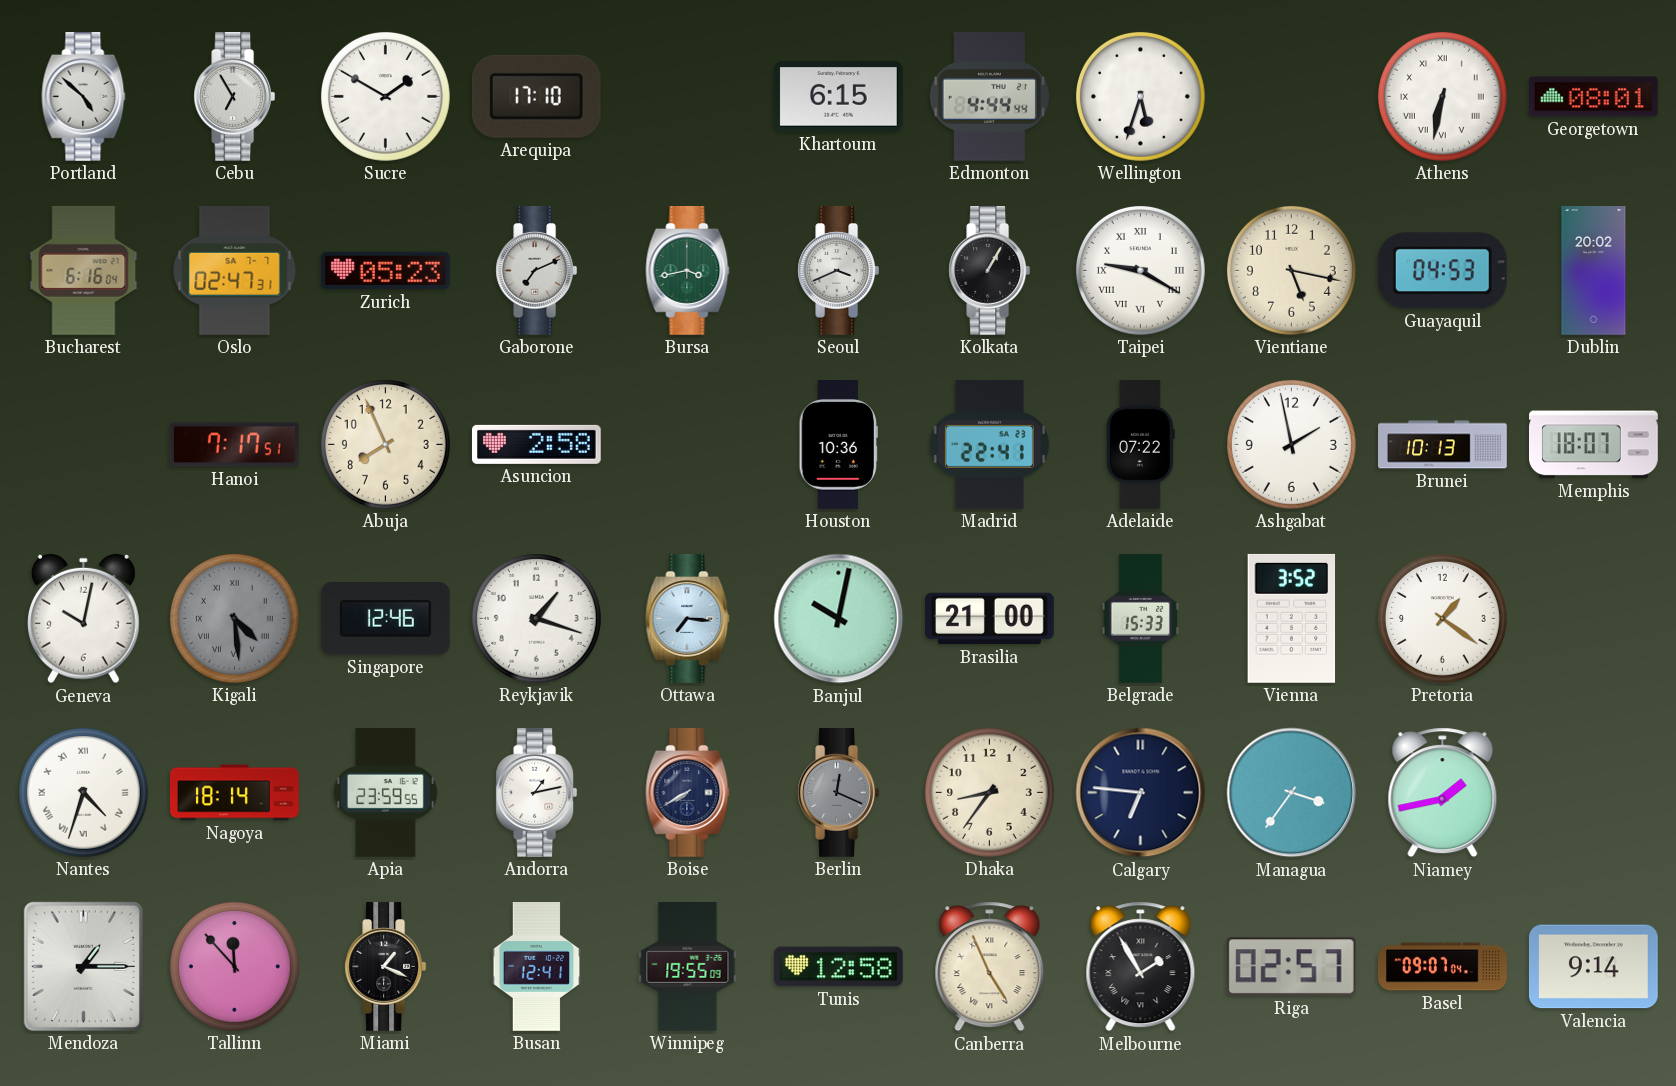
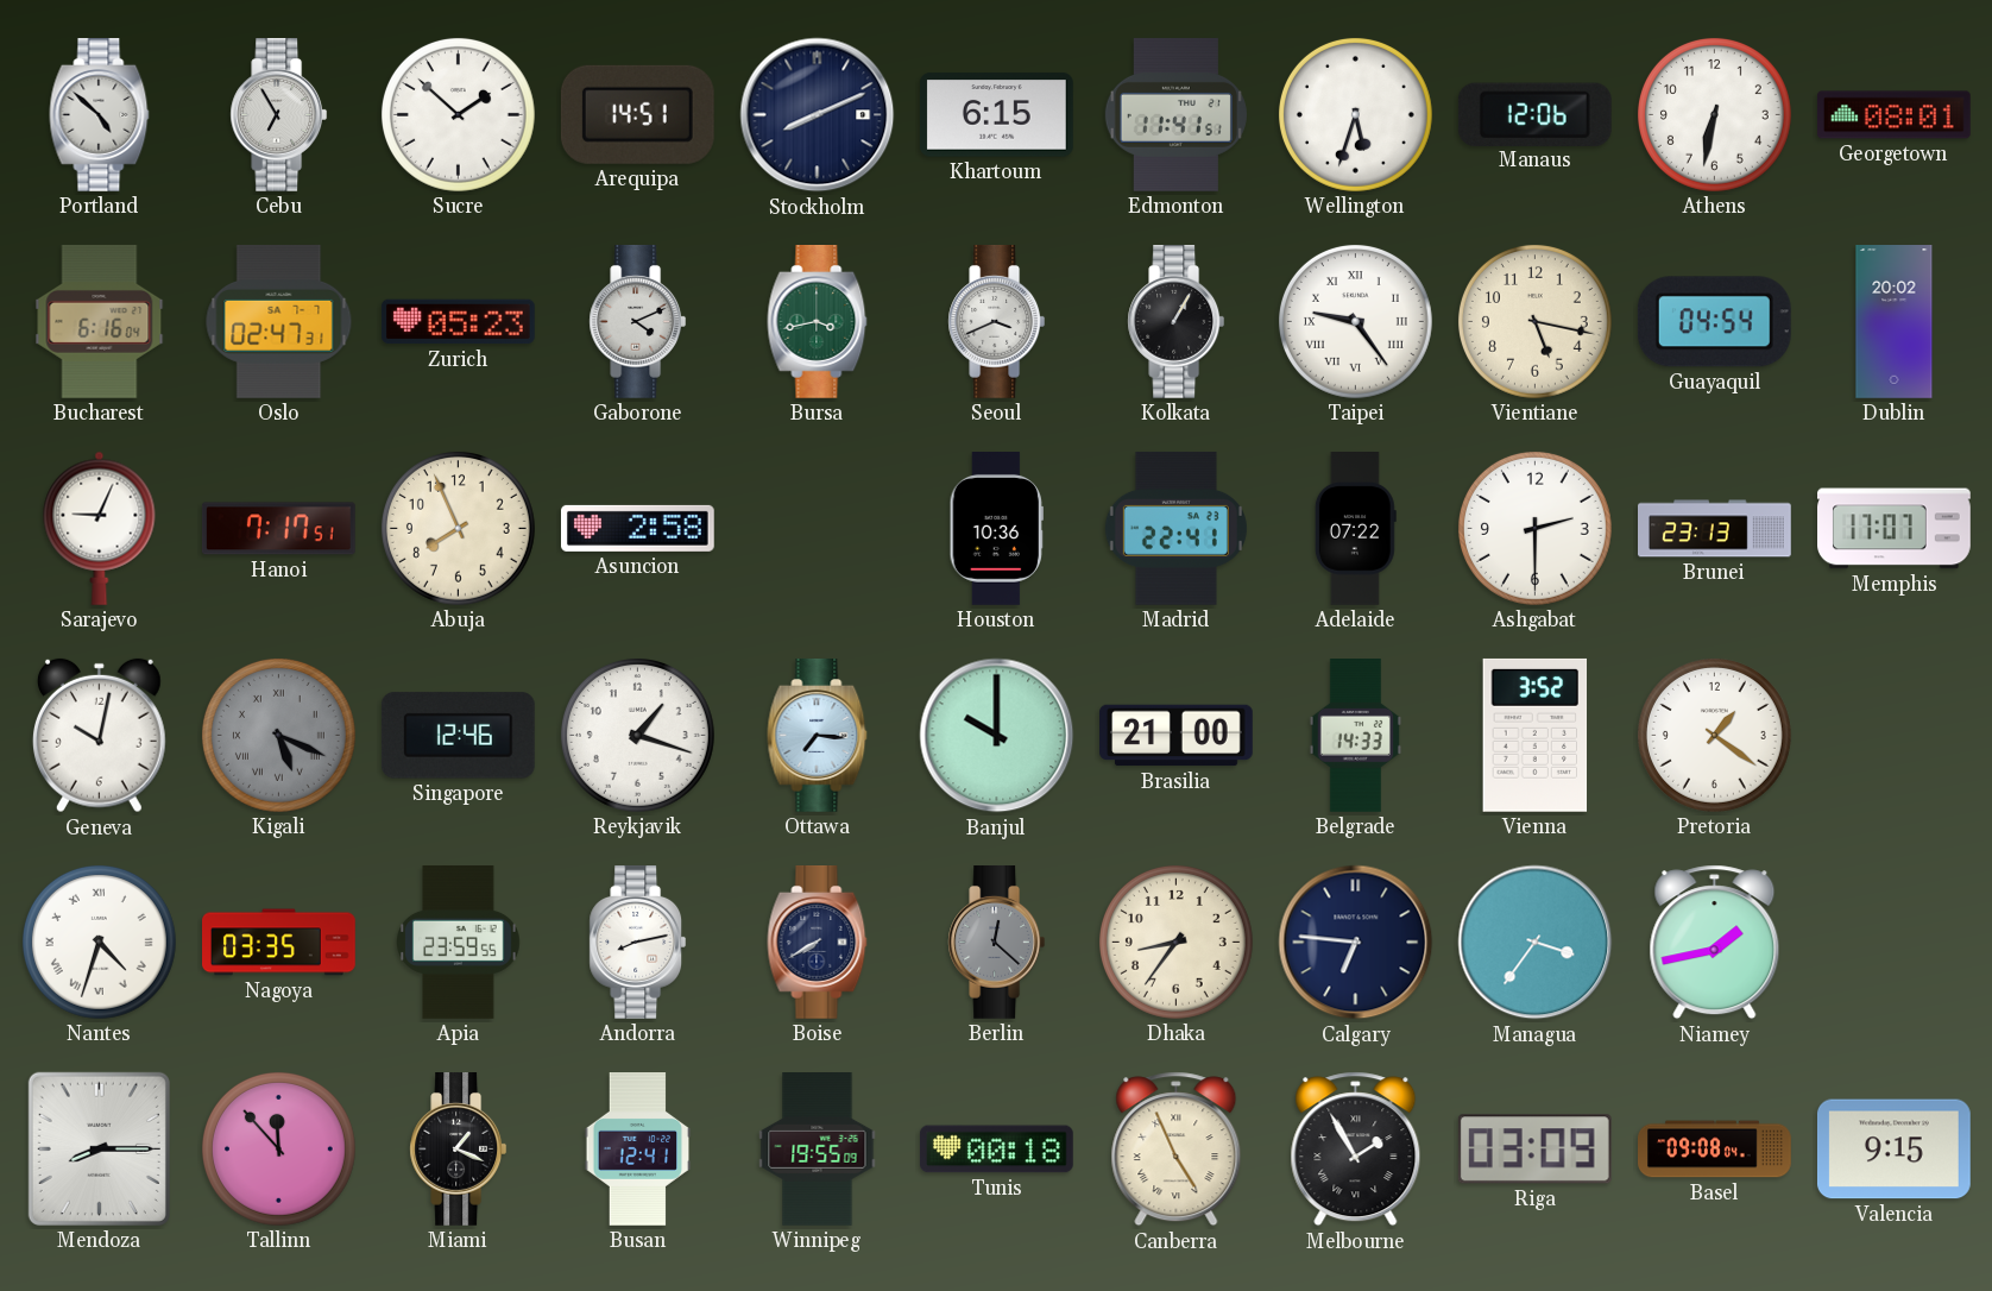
Sucre: 1:50 -> 1:52
Arequipa: 17:10 -> 14:51
Stockholm: none -> 8:11
Edmonton: 4:44 -> 11:41
Manaus: none -> 12:06
Athens numerals: Roman -> Arabic
Gaborone: 7:11 -> 4:11
Taipei: 9:20 -> 9:24
Guayaquil: 04:53 -> 04:54
Sarajevo: none -> 9:04
Ashgabat: 1:58 -> 2:30
Brunei: 10:13 -> 23:13
Memphis: 18:07 -> 17:07
Kigali: 4:29 -> 5:19
Banjul: 10:02 -> 10:00
Belgrade: 15:33 -> 14:33
Nagoya: 18:14 -> 03:35
Andorra: 1:13 -> 8:13
Berlin: 12:19 -> 12:22
Mendoza: 1:15 -> 8:15
Tunis: 12:58 -> 00:18
Riga: 02:57 -> 03:09
Basel: 09:07 -> 09:08
Valencia: 9:14 -> 9:15
